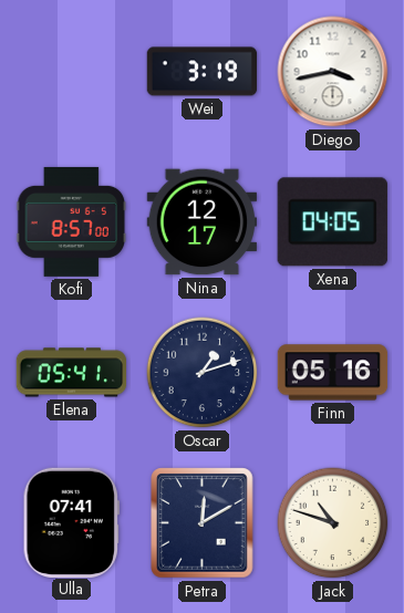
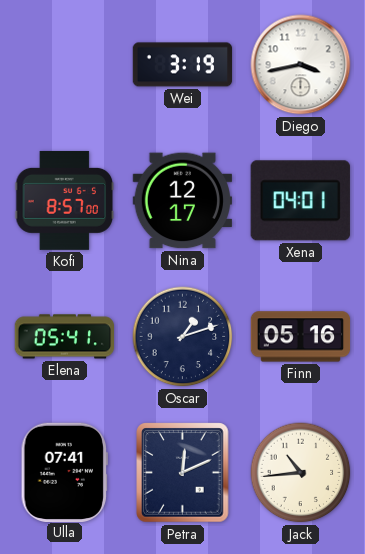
Xena: 04:05 -> 04:01
Petra: 12:10 -> 12:11
Jack: 10:48 -> 10:44
